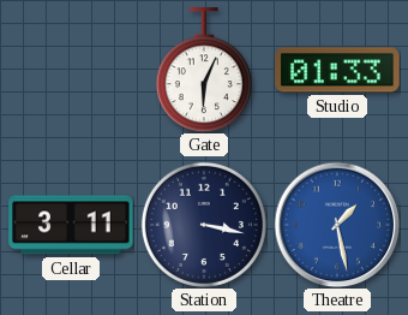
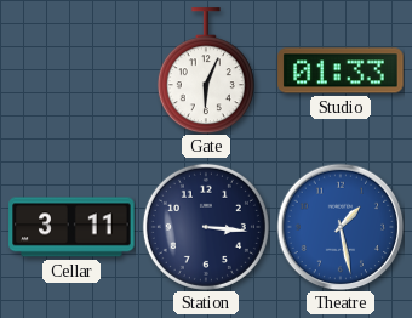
Station: 3:17 -> 3:16
